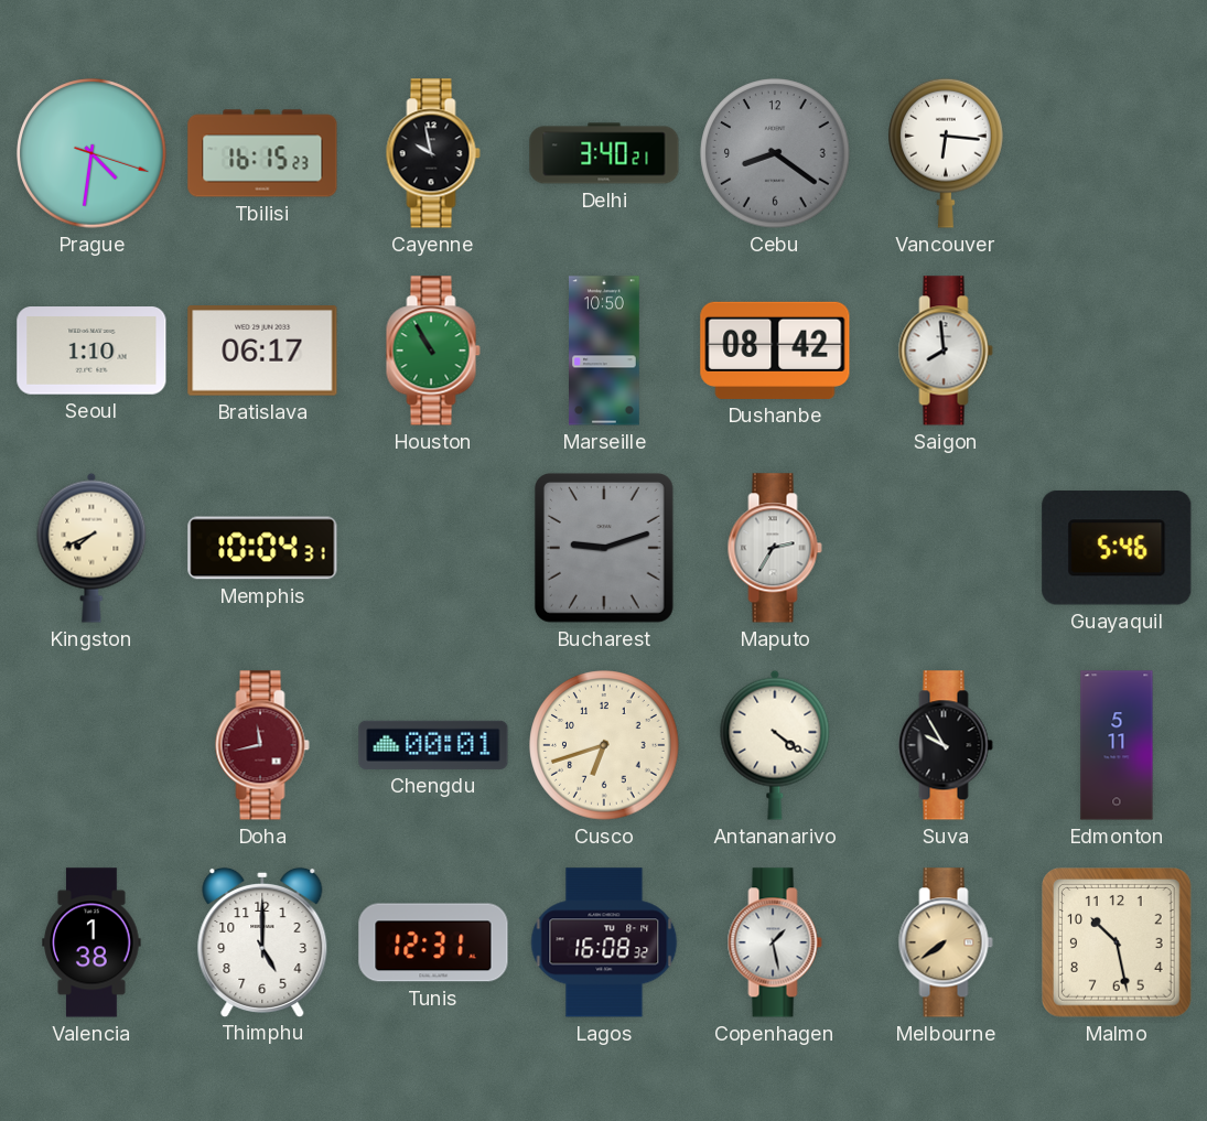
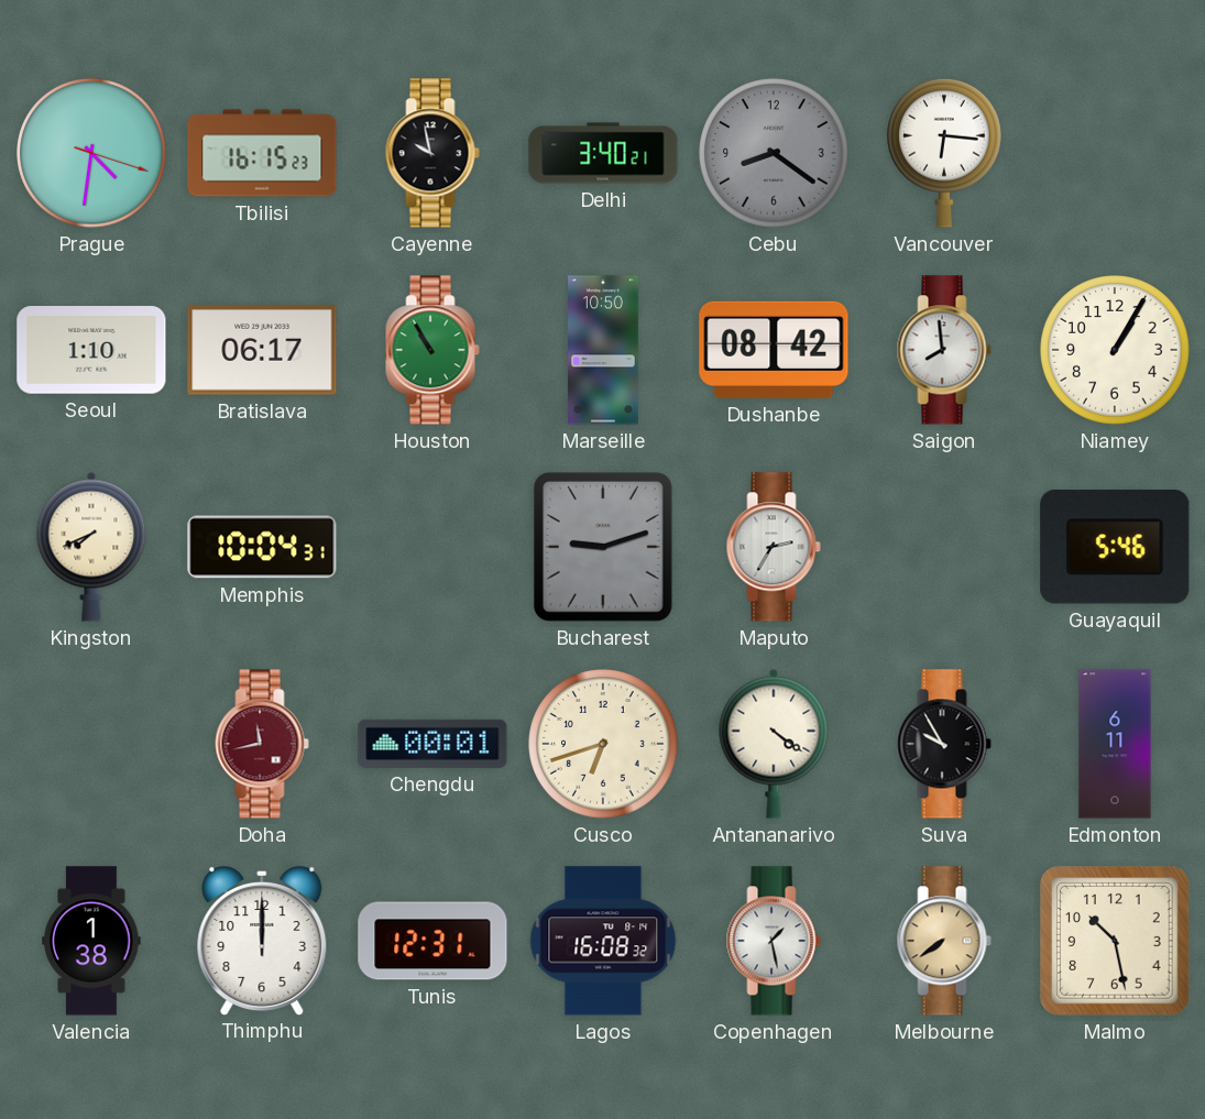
Niamey: none -> 1:05
Edmonton: 5:11 -> 6:11
Thimphu: 5:00 -> 12:00
